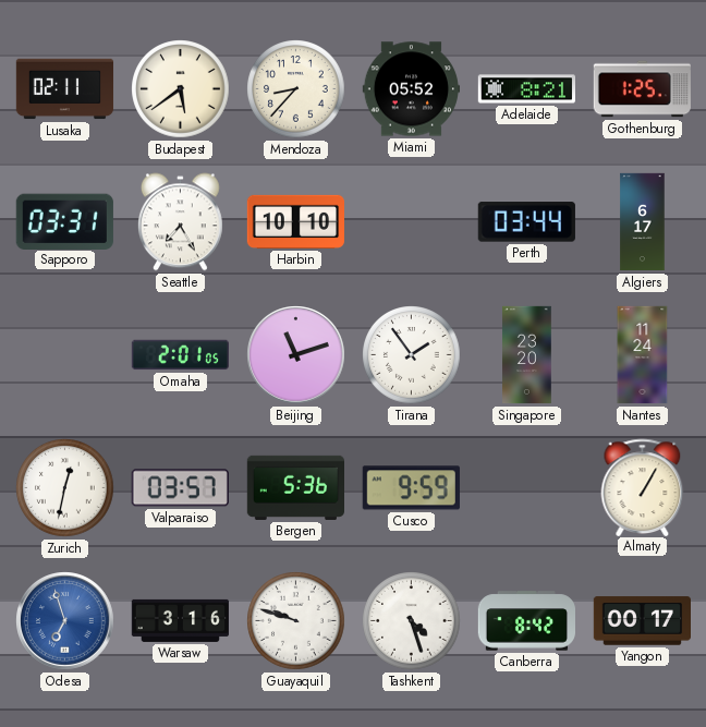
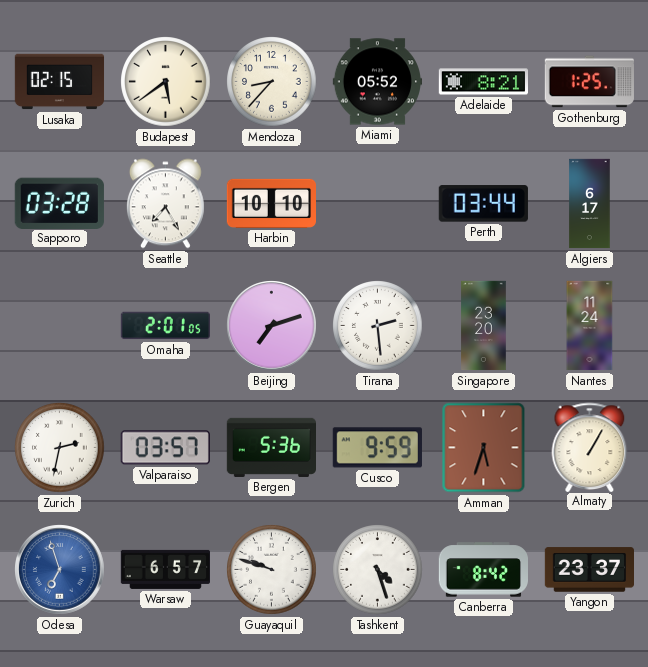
Lusaka: 02:11 -> 02:15
Sapporo: 03:31 -> 03:28
Beijing: 11:12 -> 7:12
Tirana: 1:54 -> 2:29
Zurich: 12:32 -> 2:32
Amman: none -> 5:33
Warsaw: 3:16 -> 6:57
Yangon: 00:17 -> 23:37
